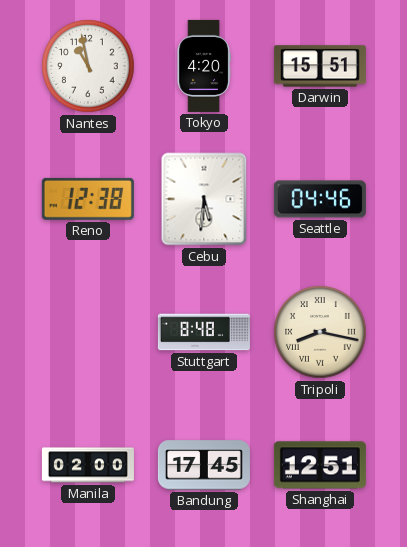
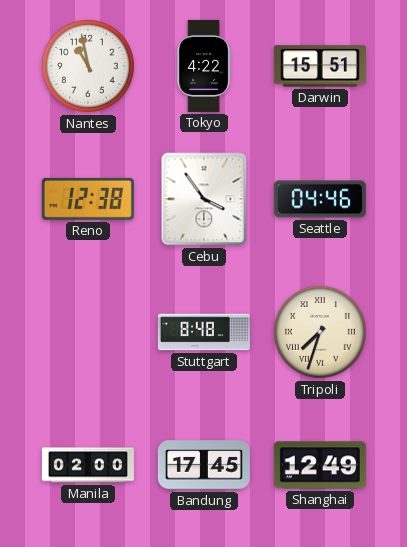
Tokyo: 4:20 -> 4:22
Cebu: 5:31 -> 3:54
Tripoli: 8:17 -> 7:33
Shanghai: 12:51 -> 12:49
